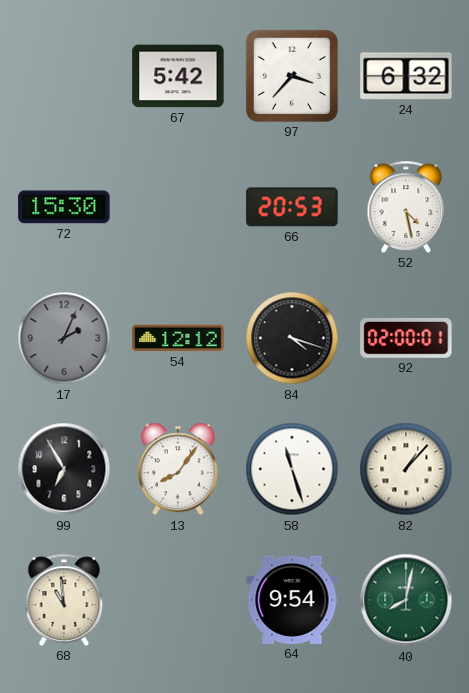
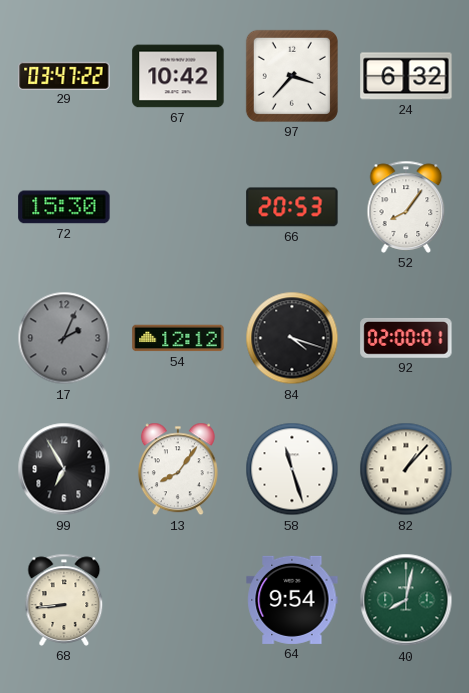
29: none -> 03:47
67: 5:42 -> 10:42
52: 4:28 -> 8:06
68: 10:59 -> 8:44
